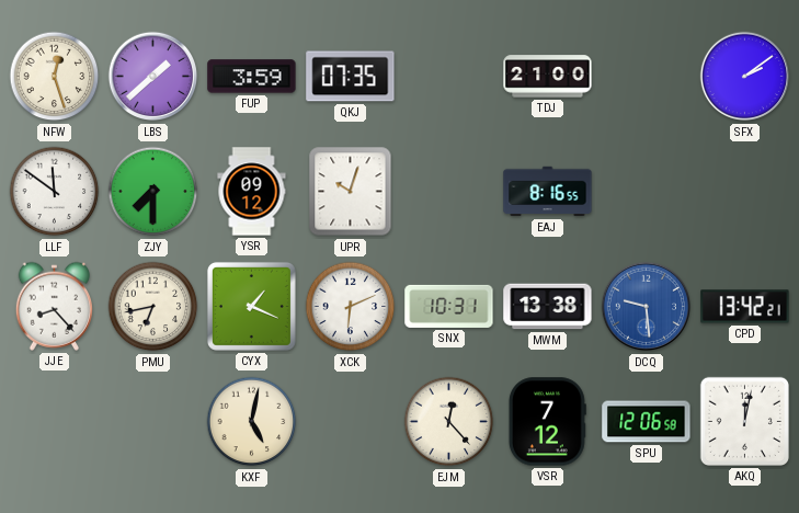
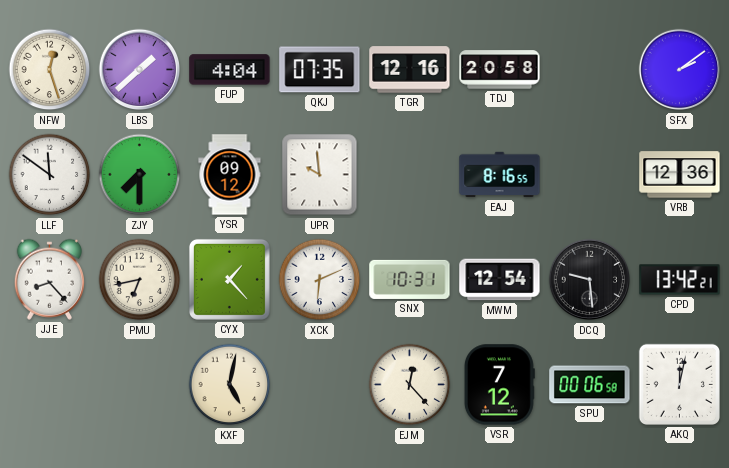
FUP: 3:59 -> 4:04
TGR: none -> 12:16
TDJ: 21:00 -> 20:58
UPR: 10:03 -> 9:59
VRB: none -> 12:36
CYX: 1:19 -> 1:23
MWM: 13:38 -> 12:54
DCQ dial: blue -> black
SPU: 12:06 -> 00:06
